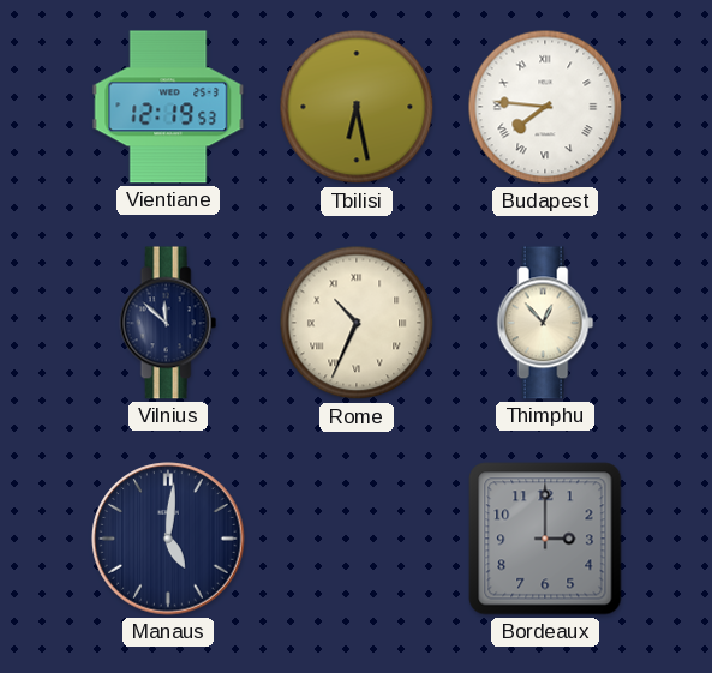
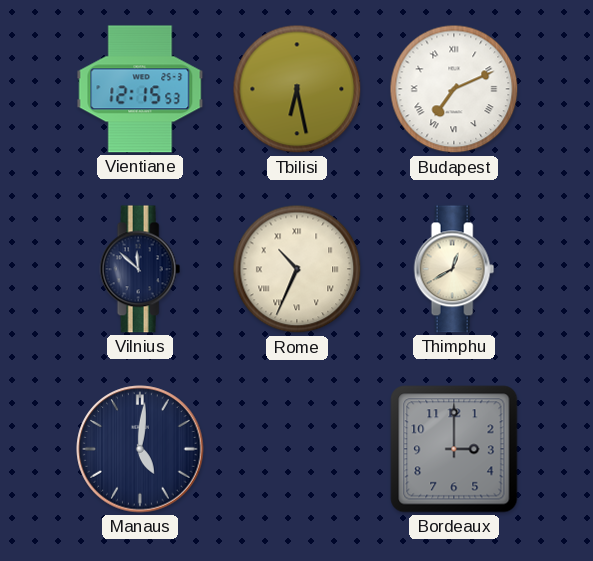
Vientiane: 12:19 -> 12:15
Budapest: 7:46 -> 7:11
Thimphu: 12:53 -> 12:40
